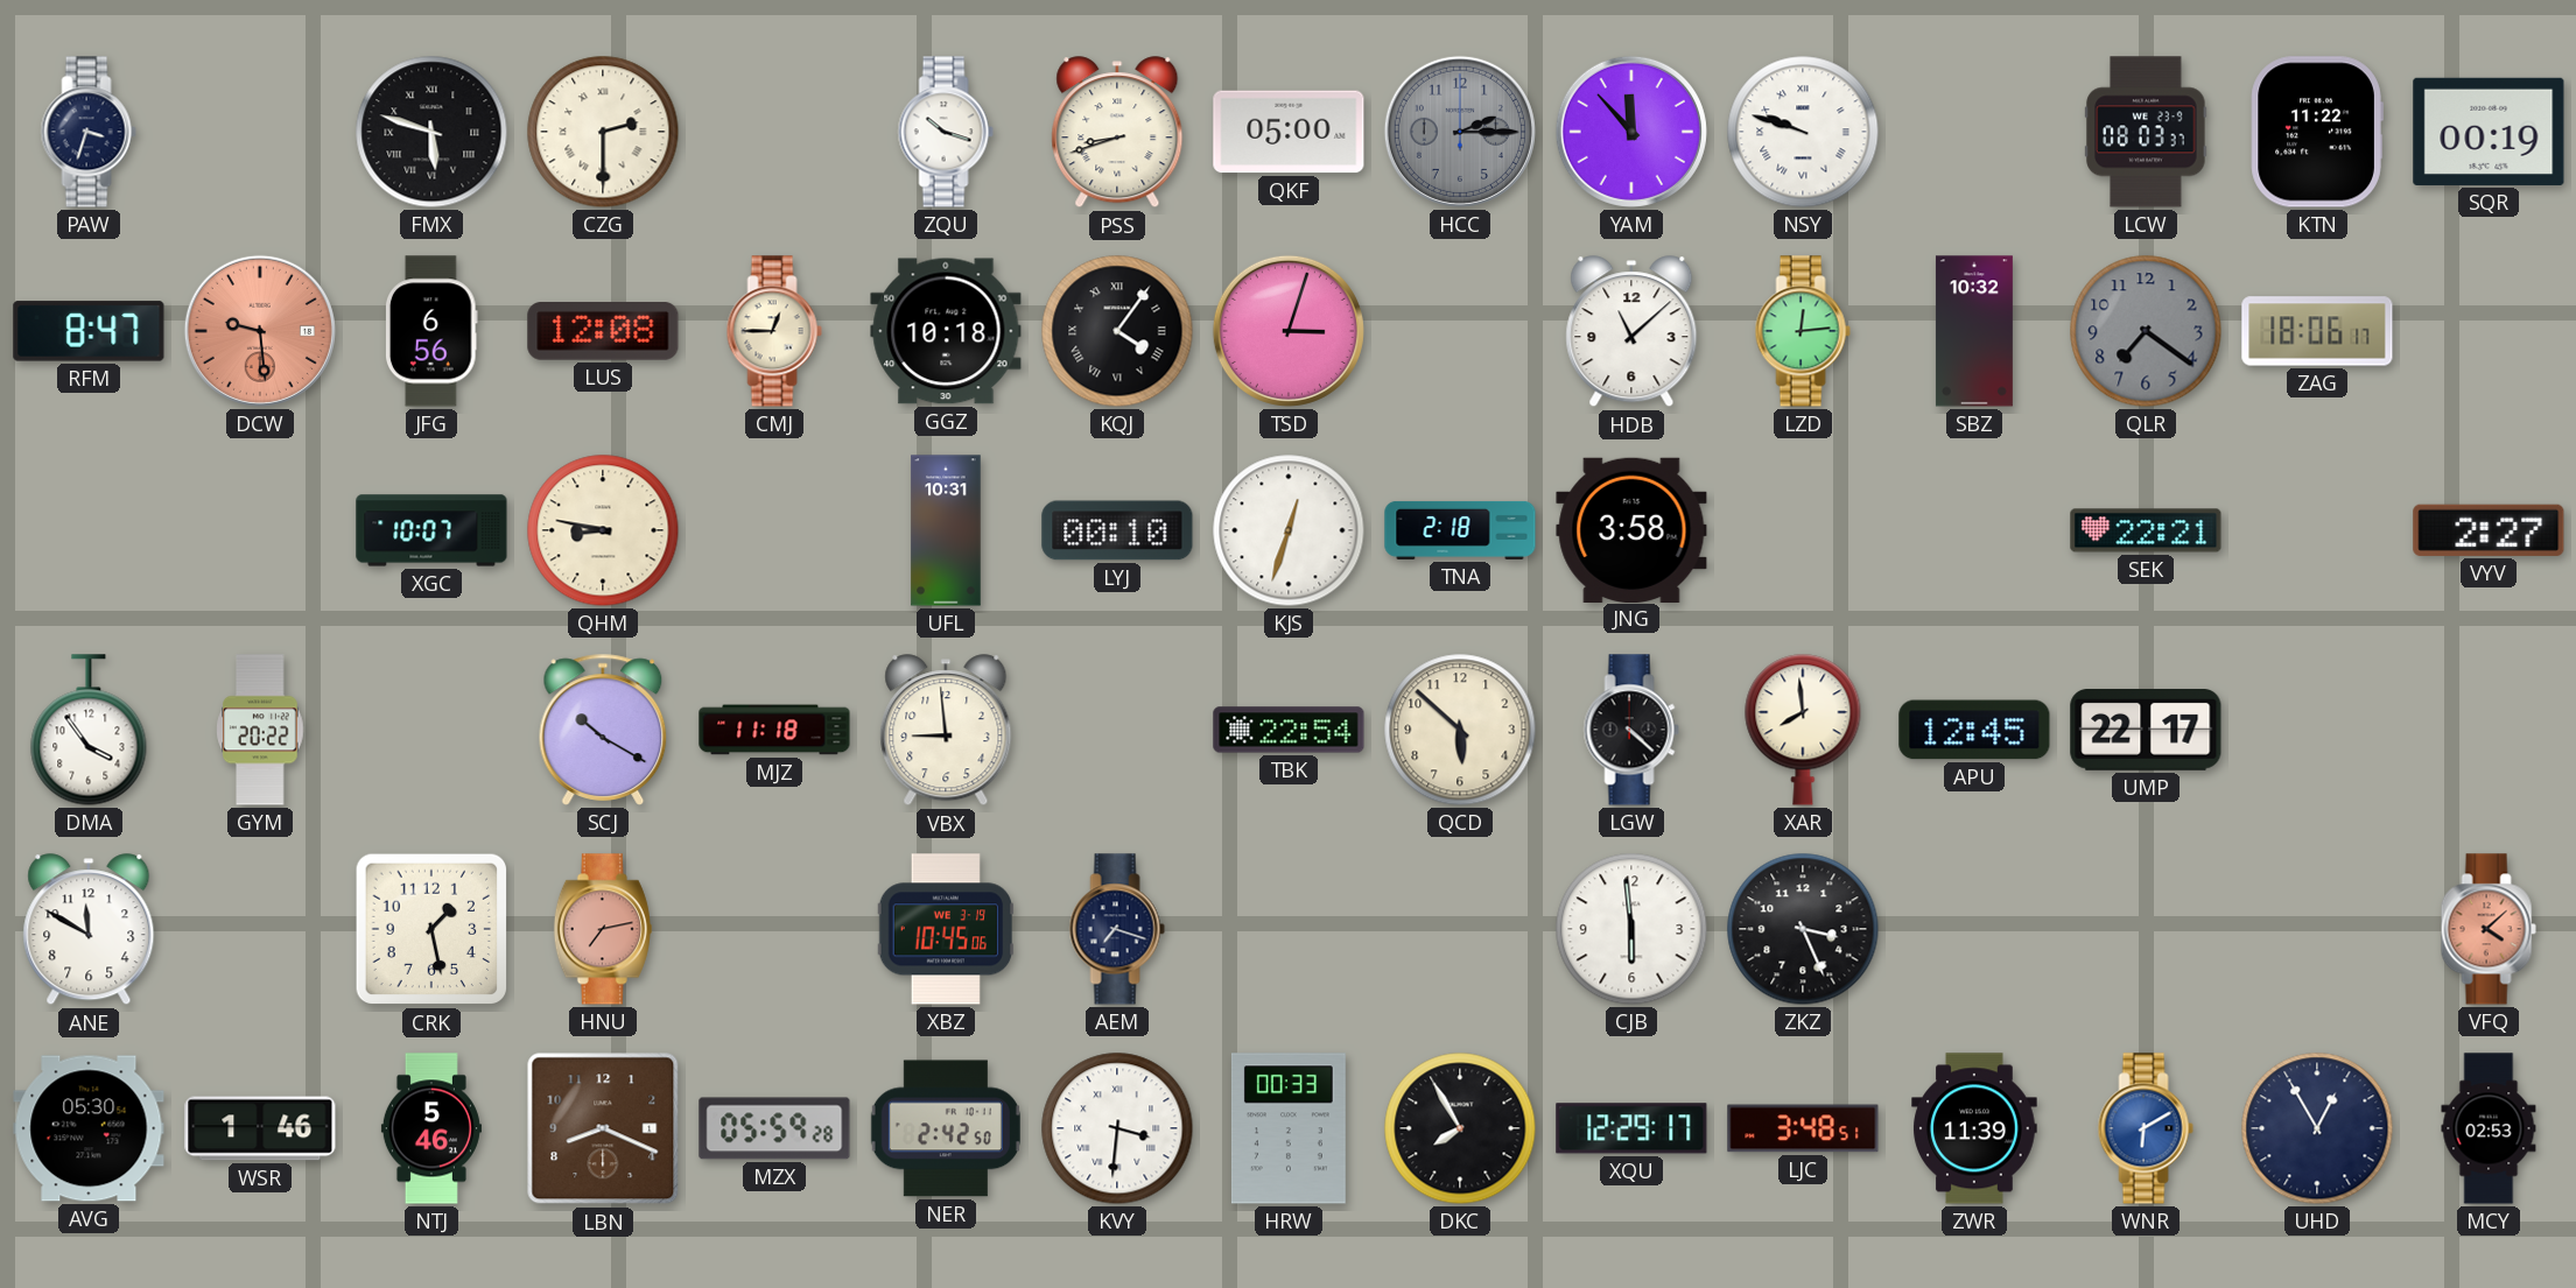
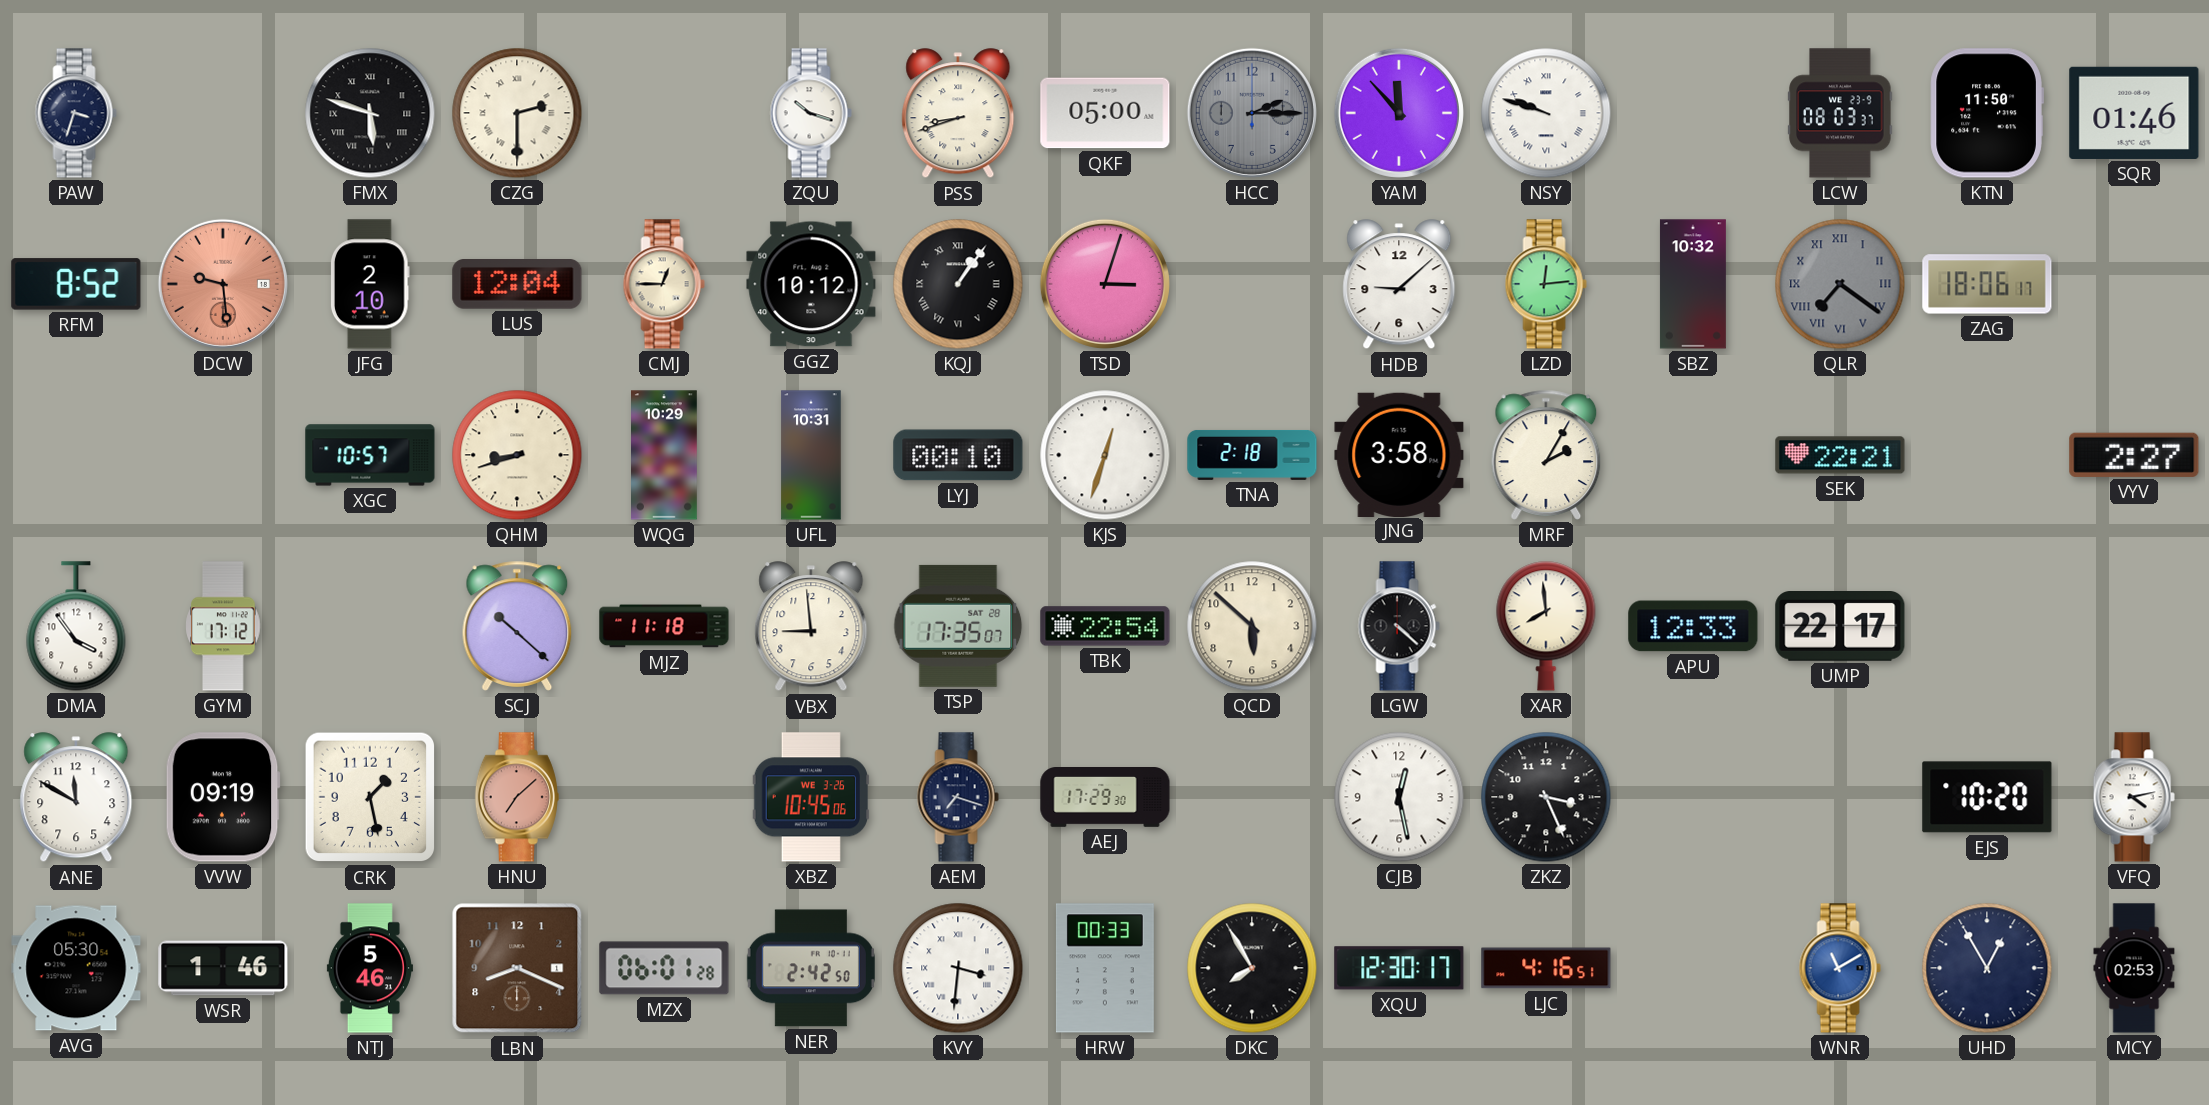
KTN: 11:22 -> 11:50
SQR: 00:19 -> 01:46
RFM: 8:47 -> 8:52
JFG: 6:56 -> 2:10
LUS: 12:08 -> 12:04
GGZ: 10:18 -> 10:12
KQJ: 4:06 -> 1:06
HDB: 11:08 -> 9:08
QLR numerals: Arabic -> Roman
XGC: 10:07 -> 10:57
QHM: 8:47 -> 8:42
WQG: none -> 10:29
MRF: none -> 2:05
GYM: 20:22 -> 17:12
SCJ: 10:20 -> 10:22
TSP: none -> 17:35
APU: 12:45 -> 12:33
VVW: none -> 09:19
HNU: 7:13 -> 7:08
XBZ date: WE 3-19 -> WE 3-26
AEJ: none -> 17:29
CJB: 5:59 -> 12:28
EJS: none -> 10:20
VFQ: 4:08 -> 4:13
VFQ dial: salmon -> white
MZX: 05:59 -> 06:01
XQU: 12:29 -> 12:30
LJC: 3:48 -> 4:16
ZWR: 11:39 -> none
WNR: 6:10 -> 11:10
